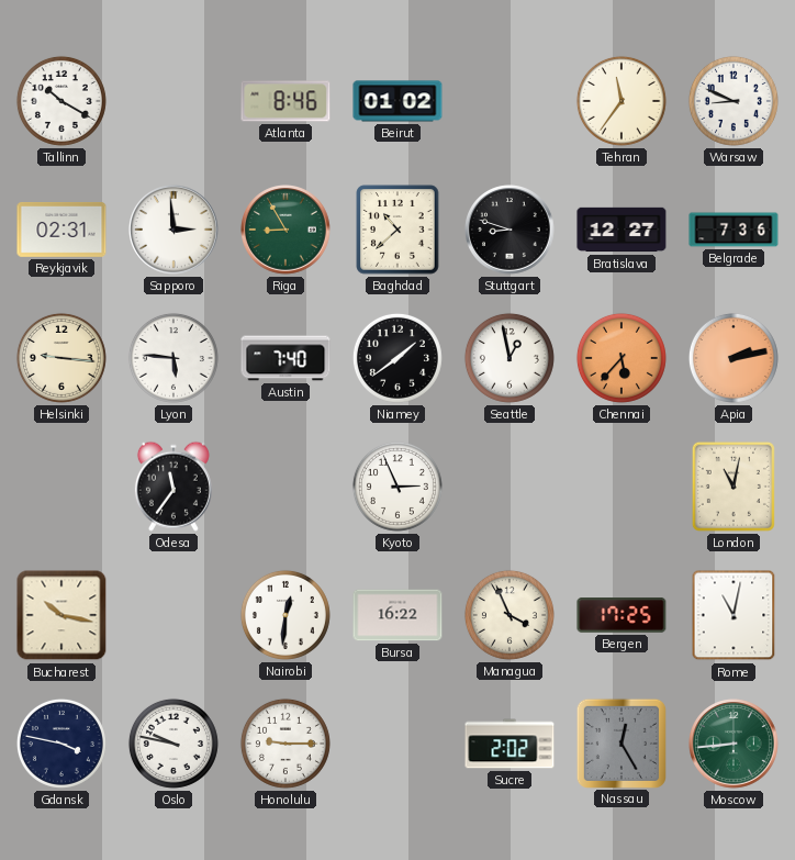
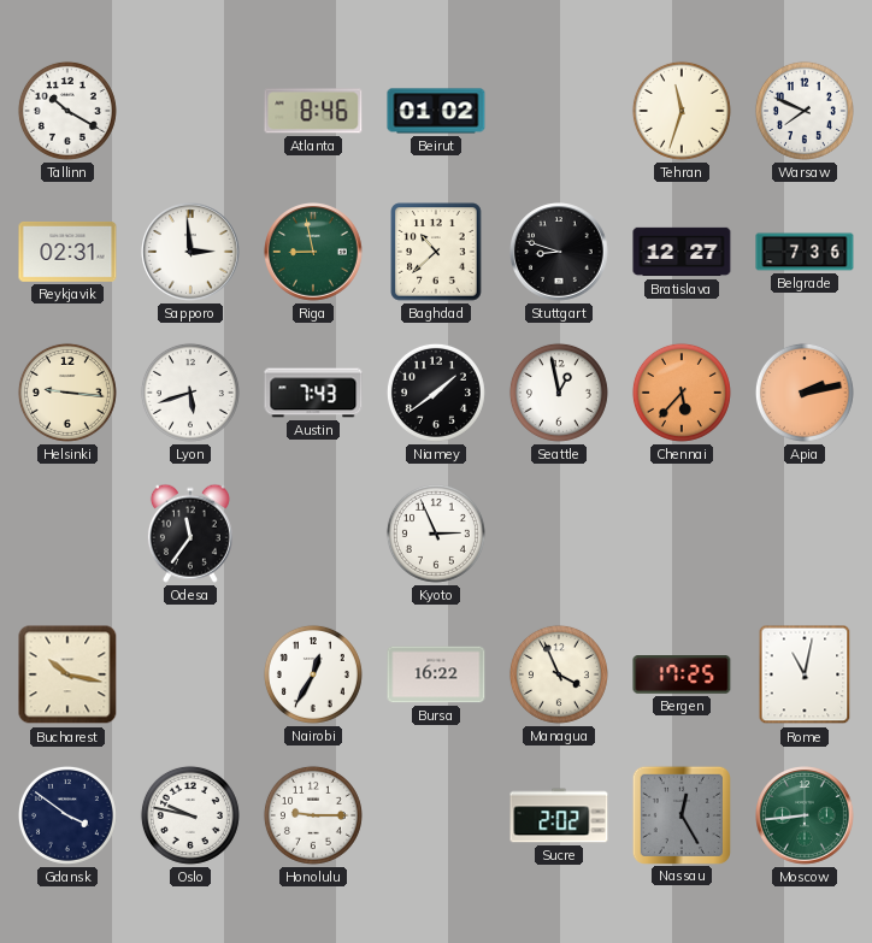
Tehran: 11:36 -> 11:33
Warsaw: 8:49 -> 7:49
Riga: 8:55 -> 8:58
Lyon: 5:46 -> 5:42
Austin: 7:40 -> 7:43
London: 11:02 -> none
Nairobi: 12:31 -> 12:35
Gdansk: 3:47 -> 3:51
